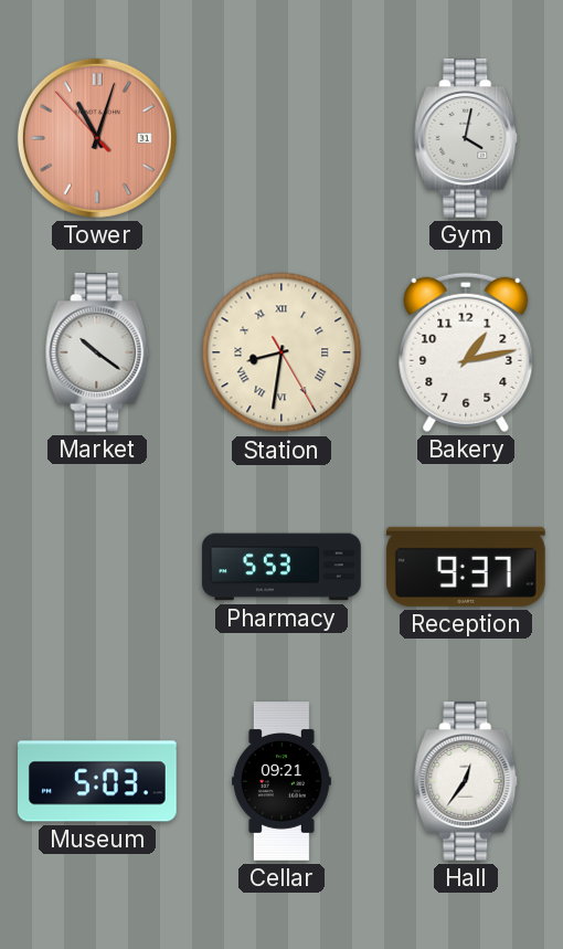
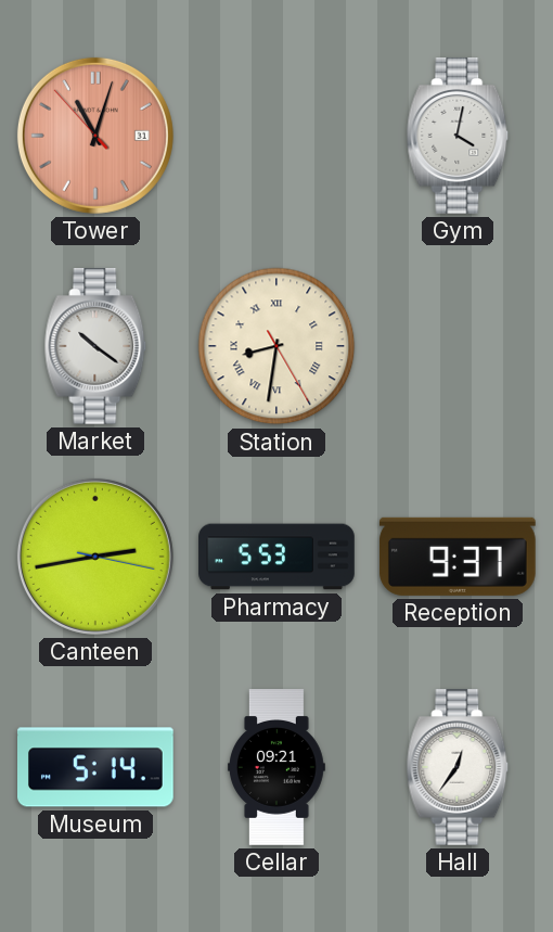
Bakery: 1:13 -> none
Canteen: none -> 2:43
Museum: 5:03 -> 5:14
